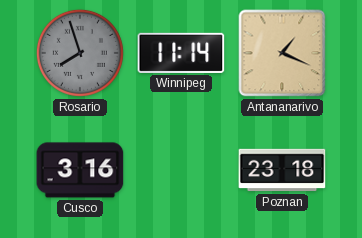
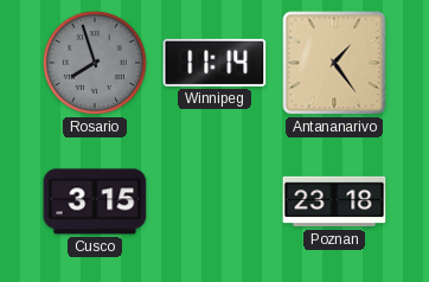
Antananarivo: 1:19 -> 1:24
Cusco: 3:16 -> 3:15
